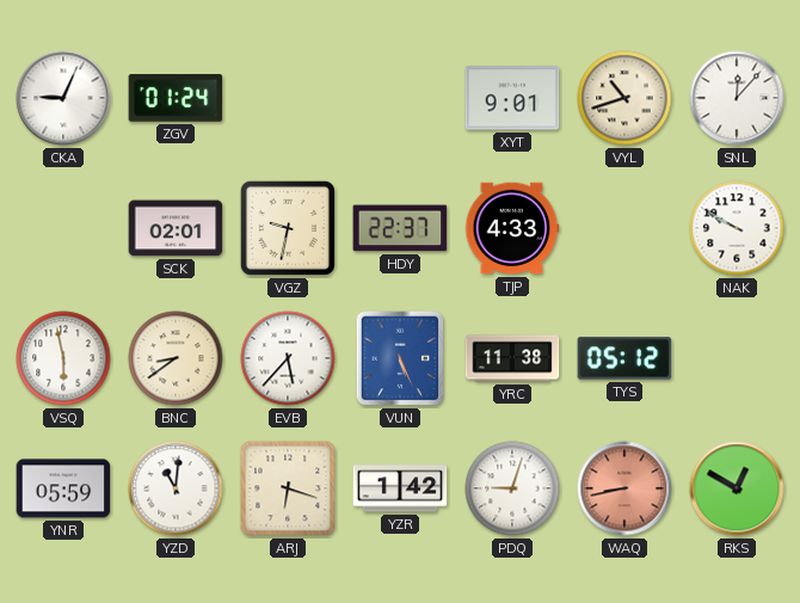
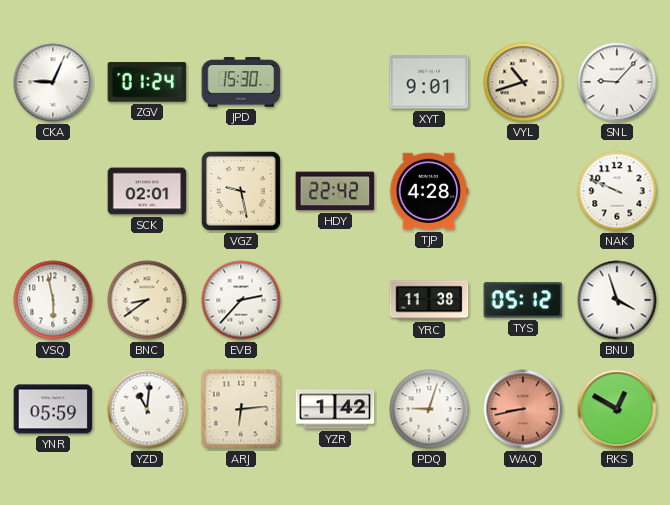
JPD: none -> 15:30
SNL: 12:07 -> 9:07
VGZ: 9:32 -> 9:28
HDY: 22:37 -> 22:42
TJP: 4:33 -> 4:28
NAK: 9:50 -> 9:49
EVB: 5:37 -> 2:37
VUN: 5:26 -> none
BNU: none -> 3:57
ARJ: 6:18 -> 6:14
